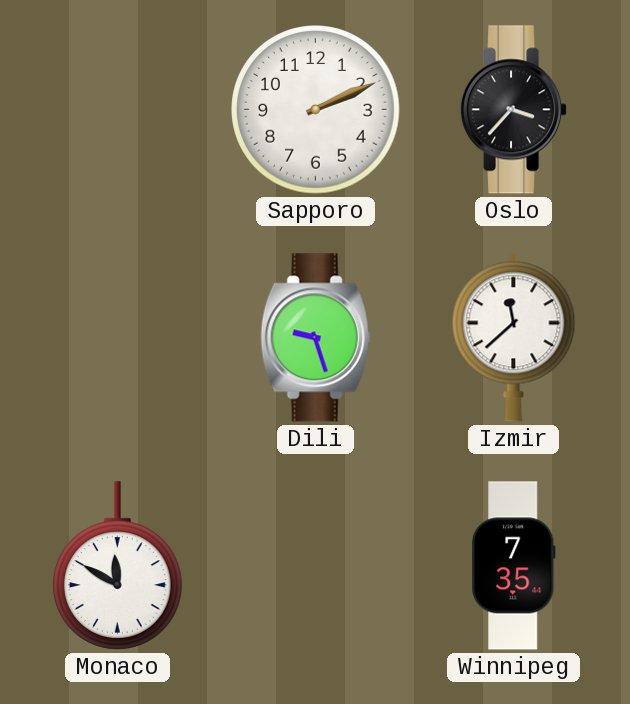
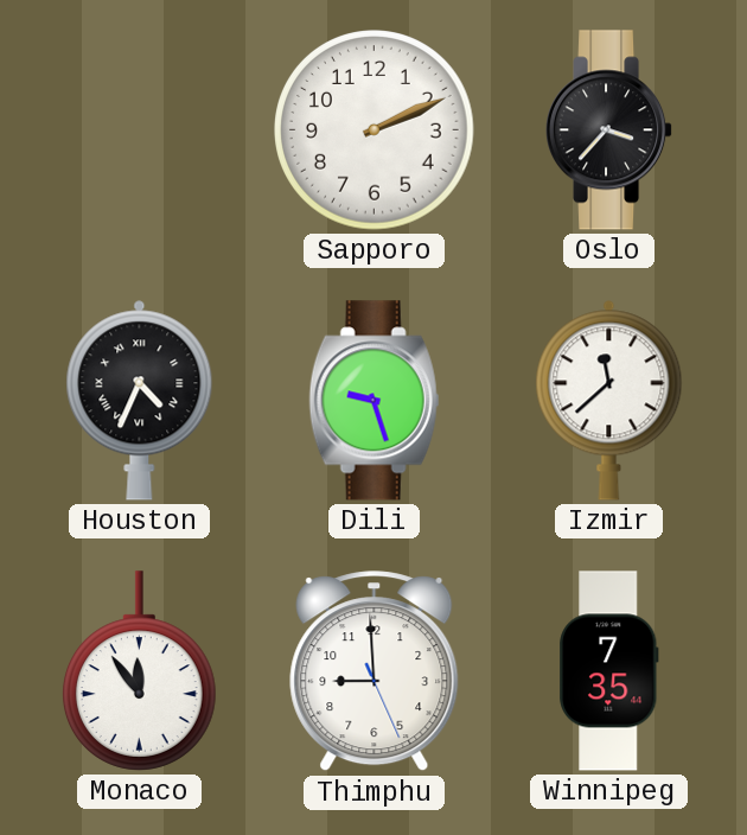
Houston: none -> 4:34
Monaco: 11:50 -> 11:54
Thimphu: none -> 8:59
